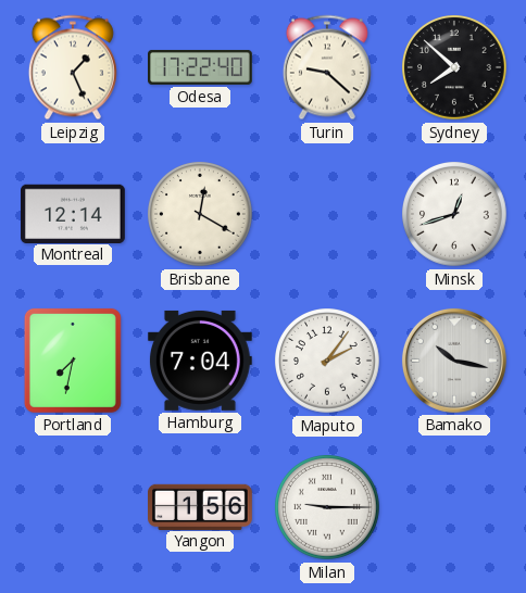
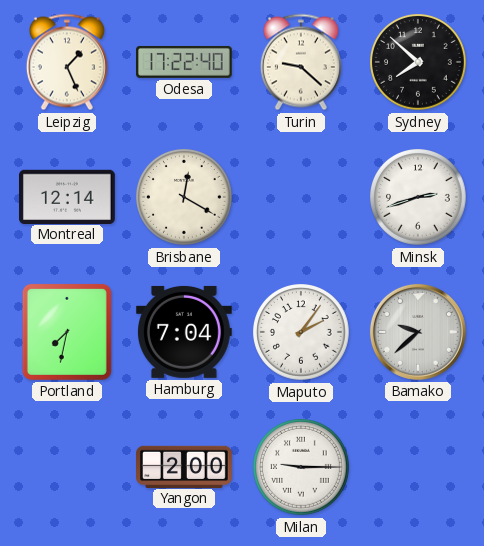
Minsk: 12:42 -> 2:42
Bamako: 10:17 -> 9:38
Yangon: 1:56 -> 2:00
